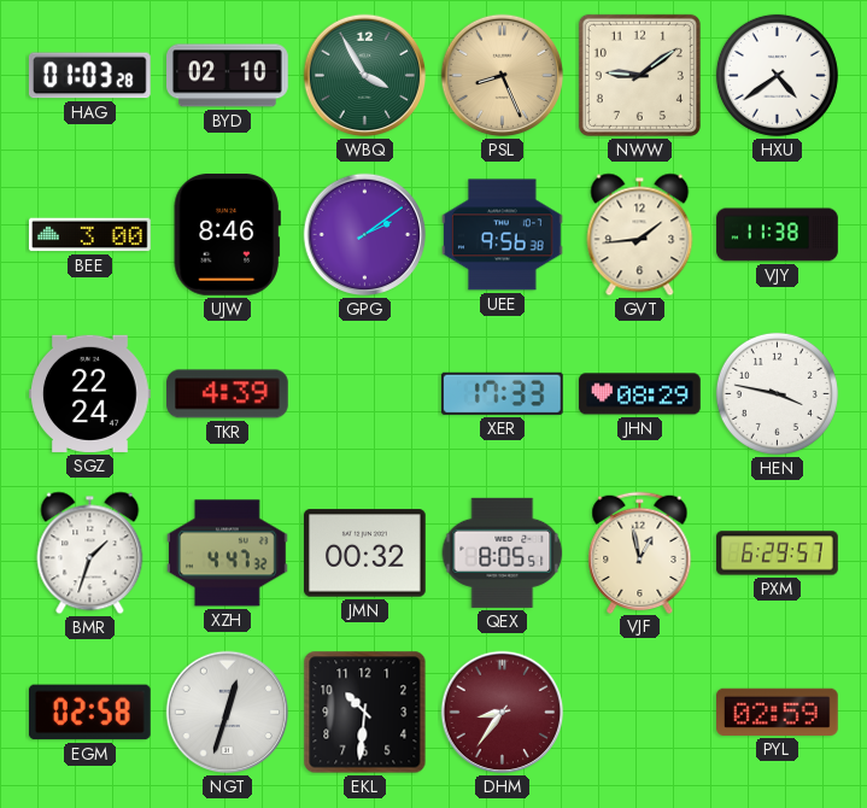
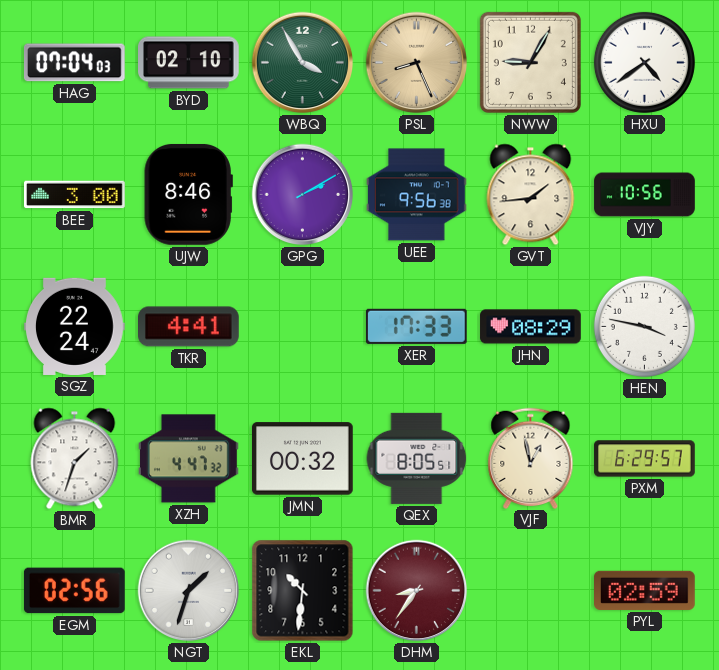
HAG: 01:03 -> 07:04
NWW: 9:09 -> 9:05
GPG: 2:09 -> 2:10
VJY: 11:38 -> 10:56
TKR: 4:39 -> 4:41
EGM: 02:58 -> 02:56
NGT: 12:33 -> 1:33
